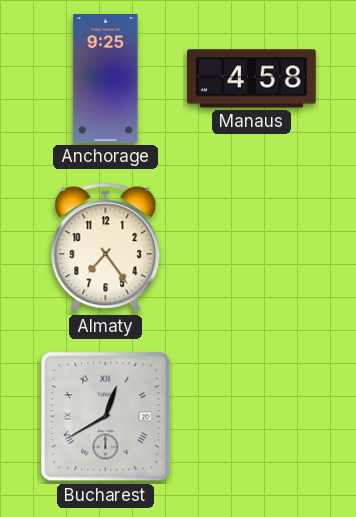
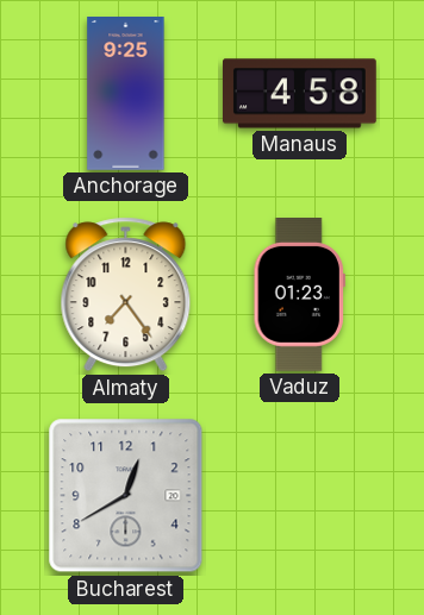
Vaduz: none -> 01:23
Bucharest numerals: Roman -> Arabic
